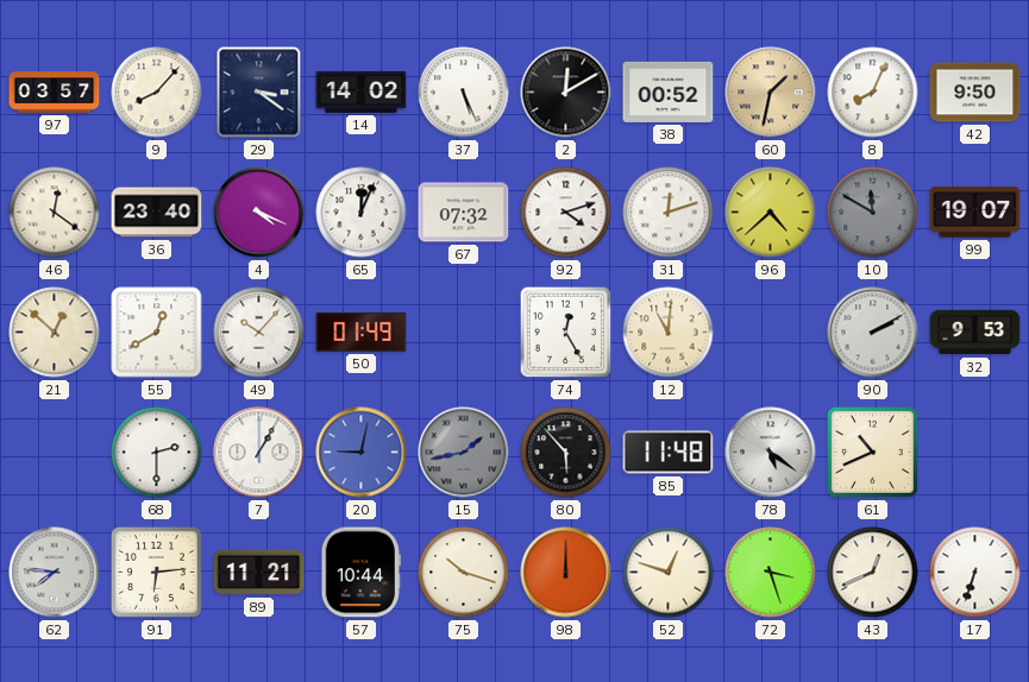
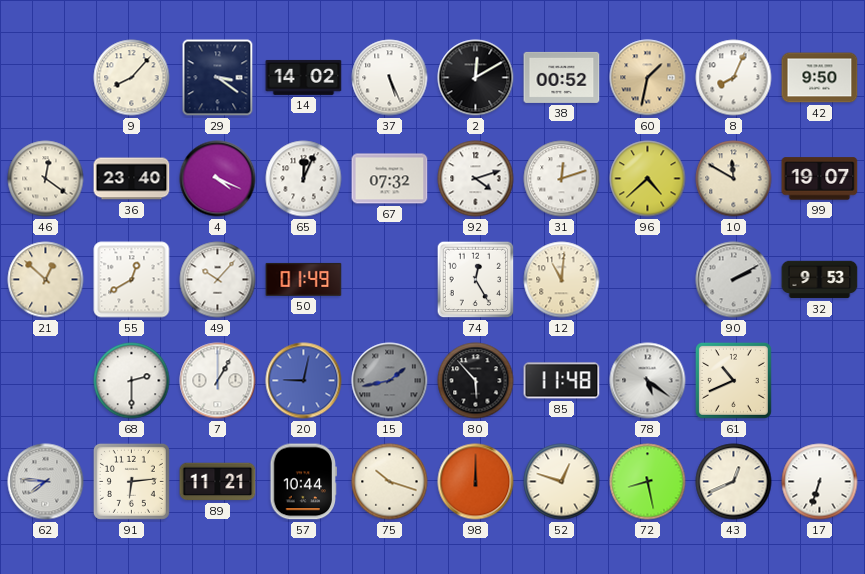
97: 03:57 -> none
10 dial: grey -> cream
72: 3:27 -> 8:28
